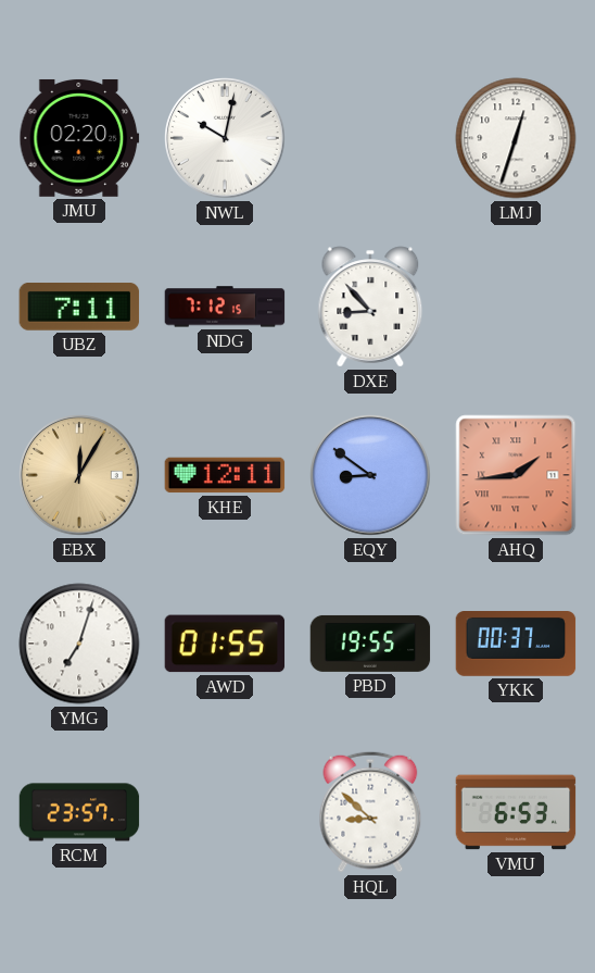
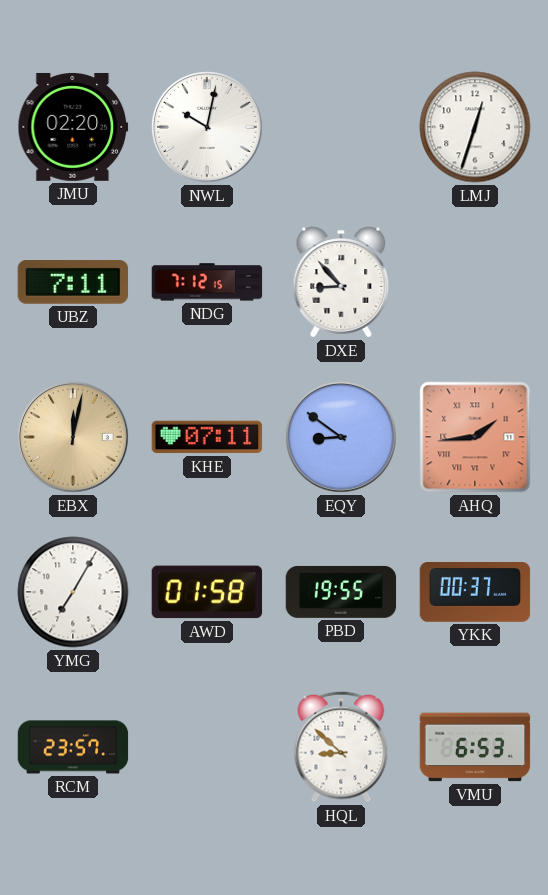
EBX: 12:05 -> 12:02
KHE: 12:11 -> 07:11
YMG: 7:03 -> 7:05
AWD: 01:55 -> 01:58
